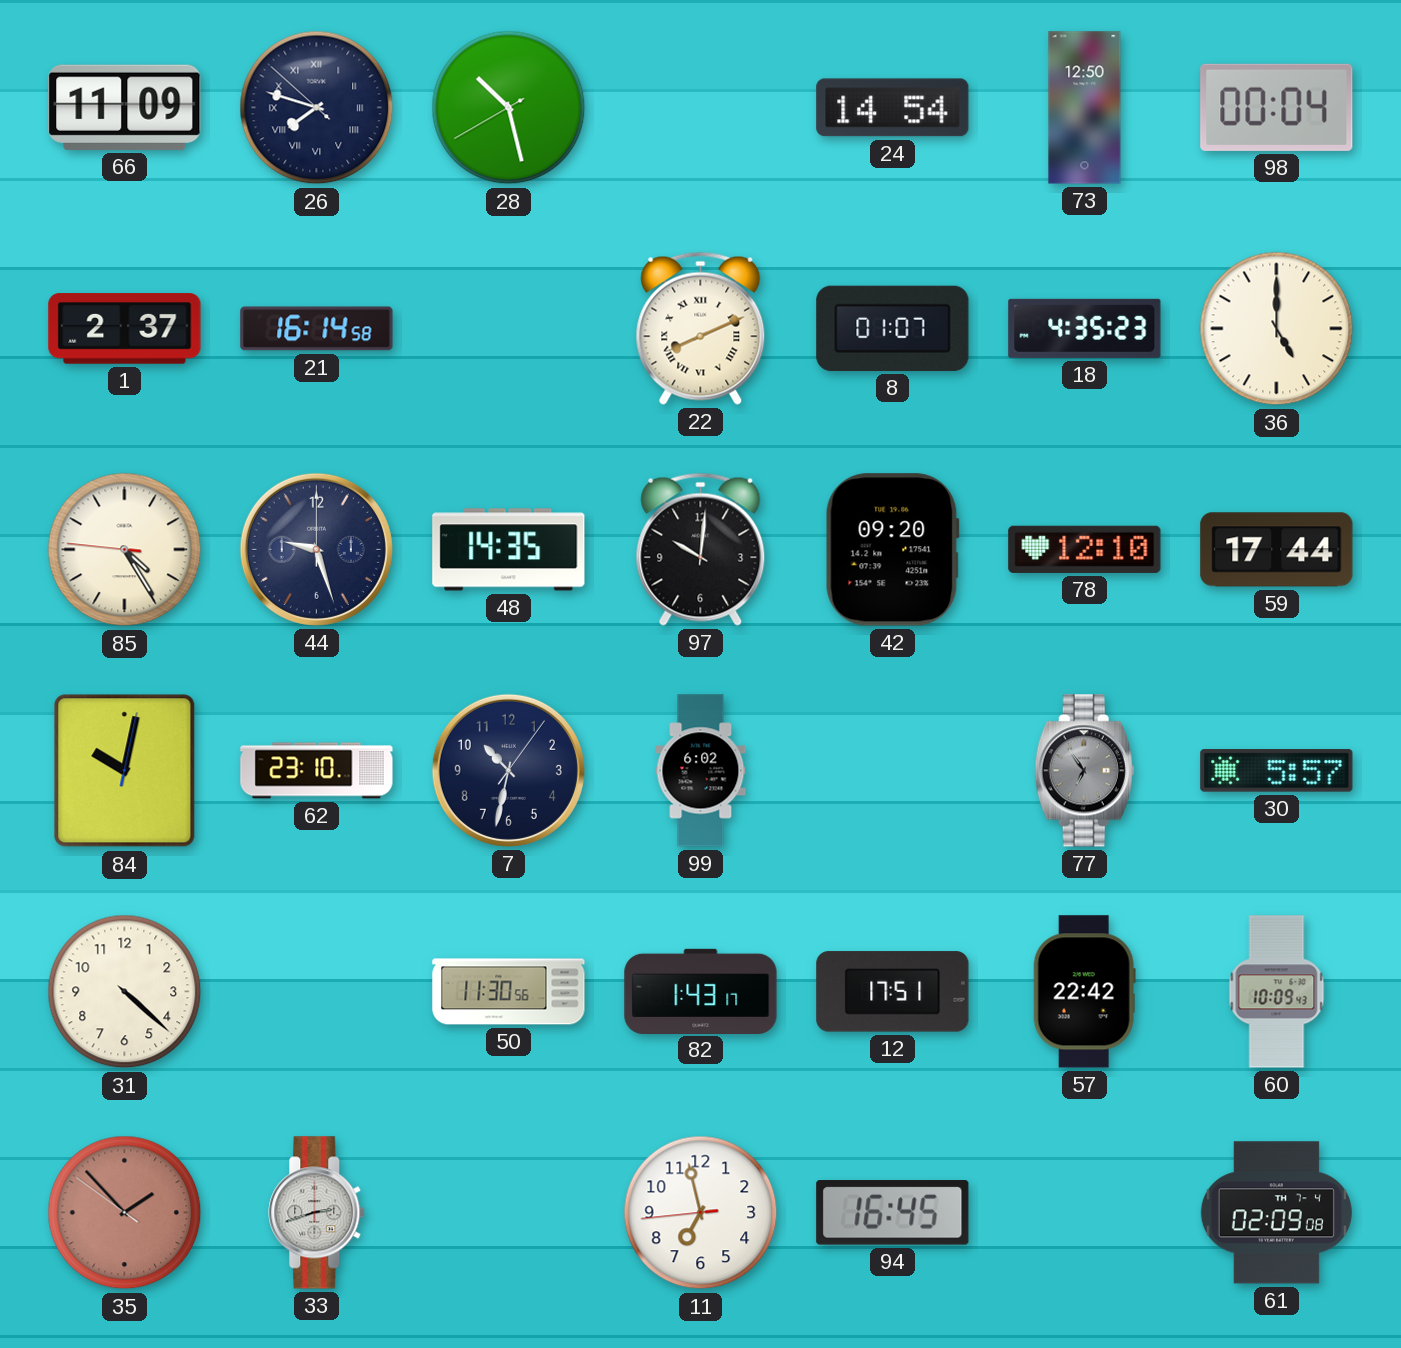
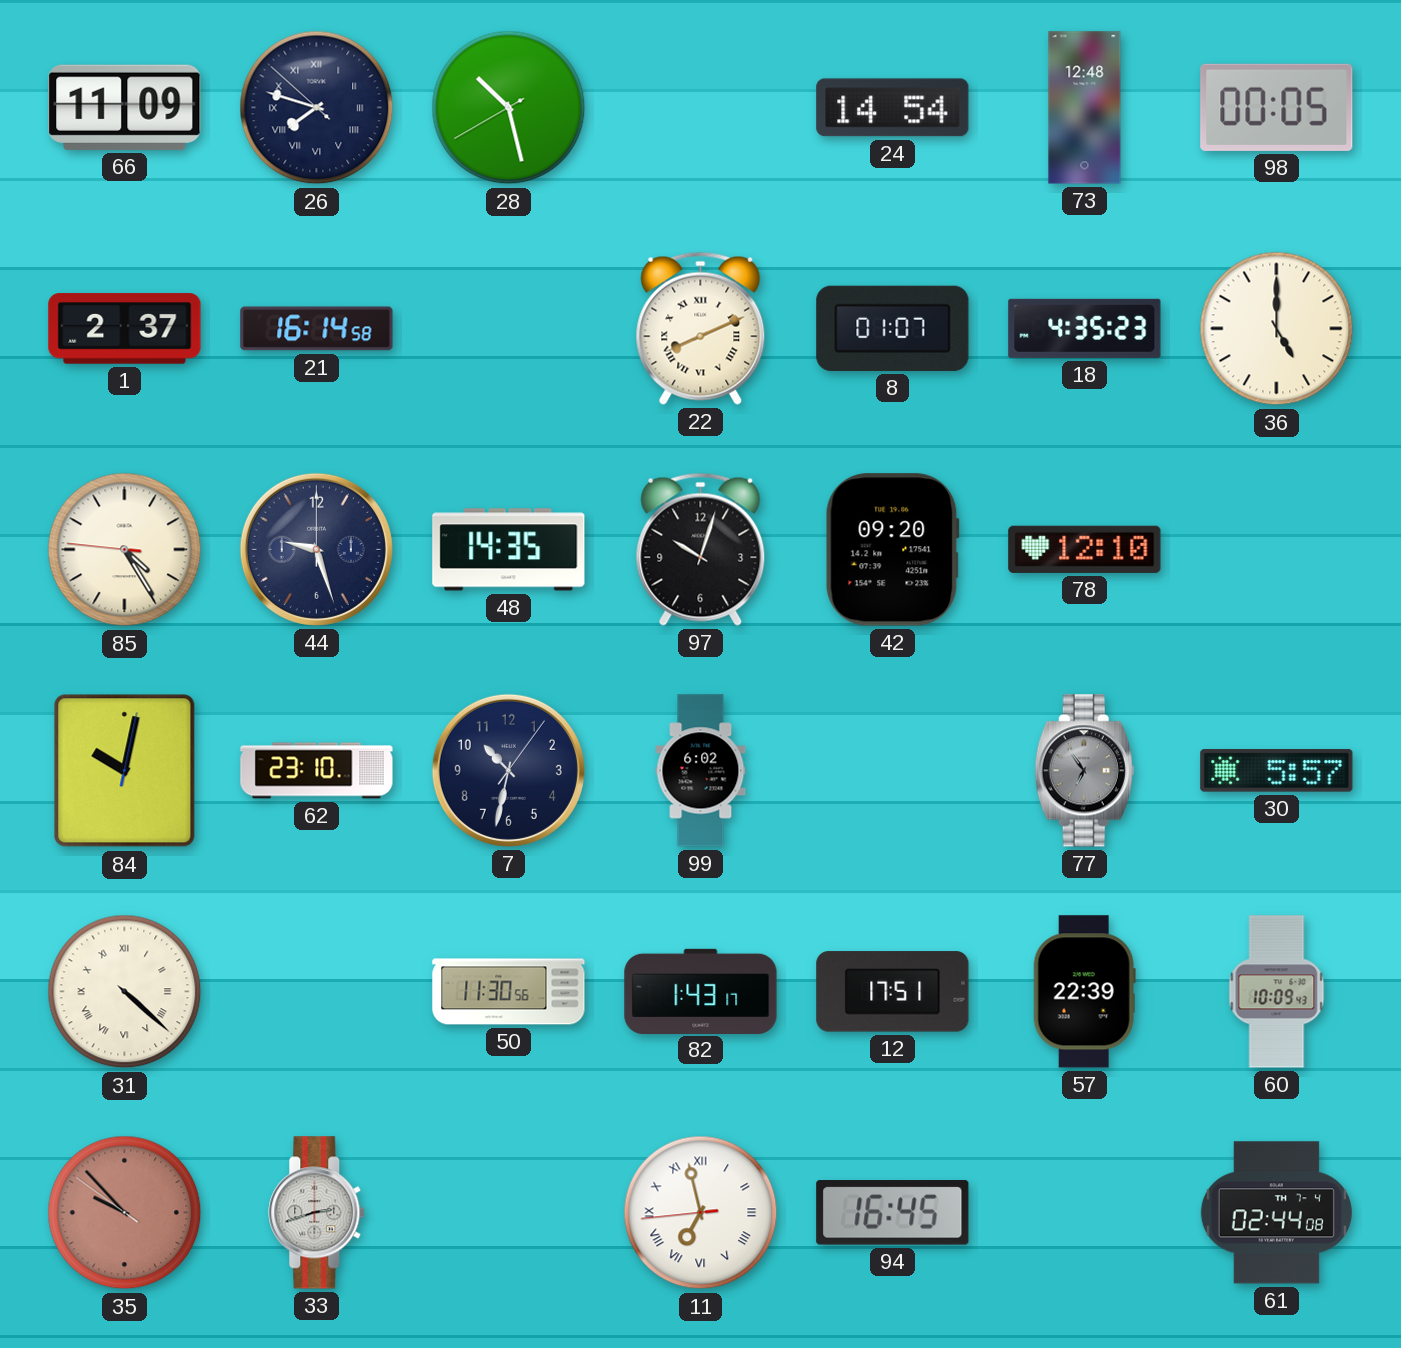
73: 12:50 -> 12:48
98: 00:04 -> 00:05
97: 10:01 -> 10:03
59: 17:44 -> none
31 numerals: Arabic -> Roman
57: 22:42 -> 22:39
35: 1:52 -> 9:52
11 numerals: Arabic -> Roman
61: 02:09 -> 02:44
